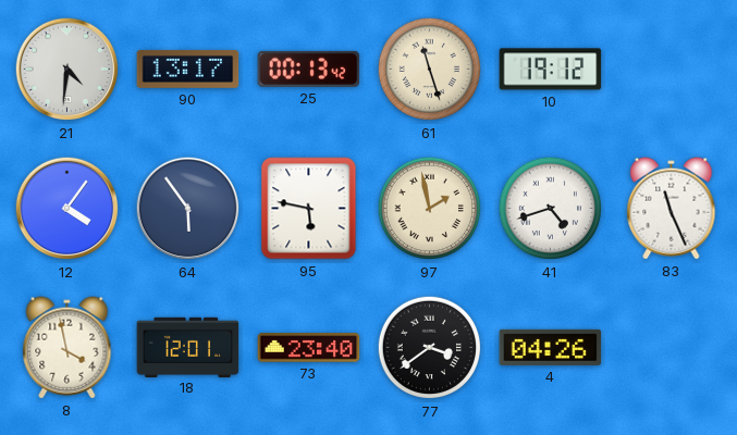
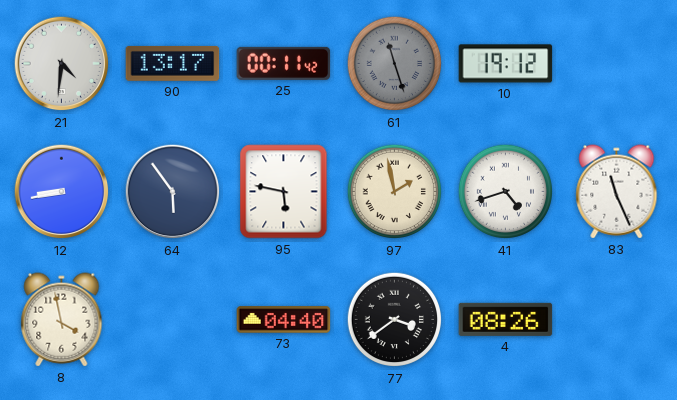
25: 00:13 -> 00:11
61 dial: cream -> grey
12: 4:06 -> 8:43
18: 12:01 -> none
73: 23:40 -> 04:40
4: 04:26 -> 08:26
